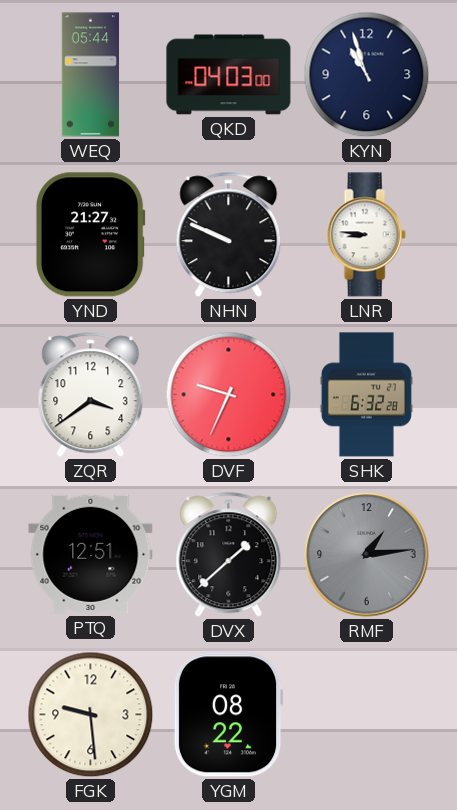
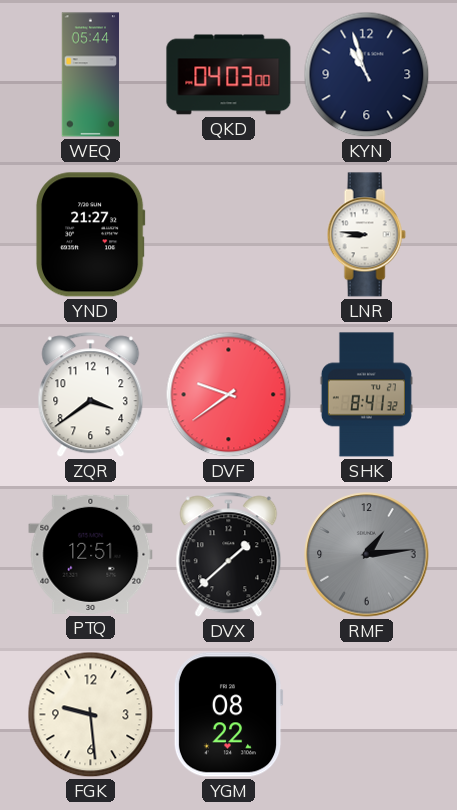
NHN: 9:49 -> none
DVF: 9:34 -> 9:39
SHK: 6:32 -> 8:41
